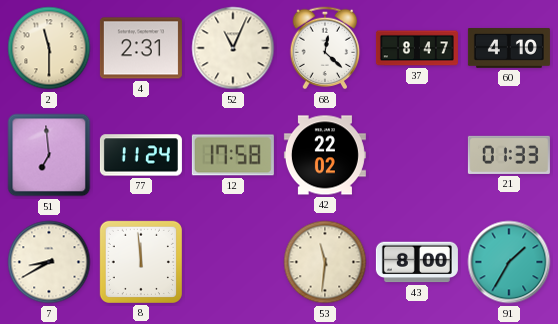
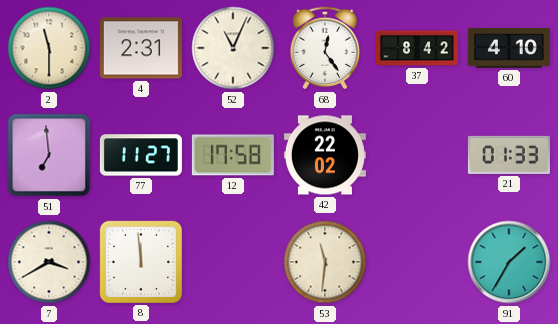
68: 12:22 -> 12:24
37: 8:47 -> 8:42
77: 11:24 -> 11:27
7: 8:40 -> 3:40
43: 8:00 -> none
